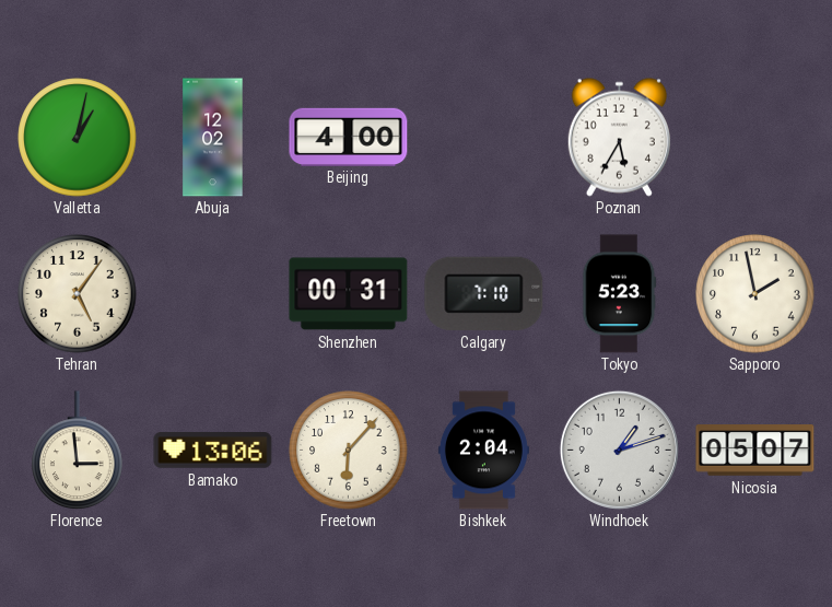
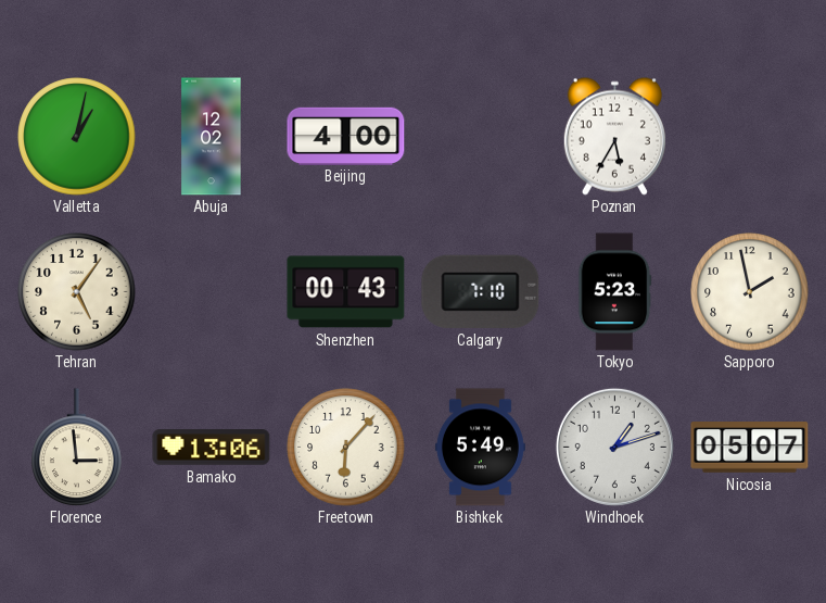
Shenzhen: 00:31 -> 00:43
Bishkek: 2:04 -> 5:49
